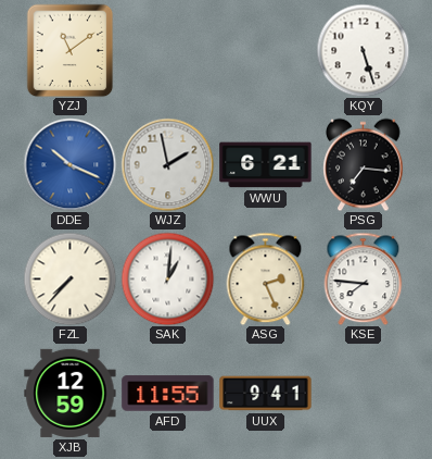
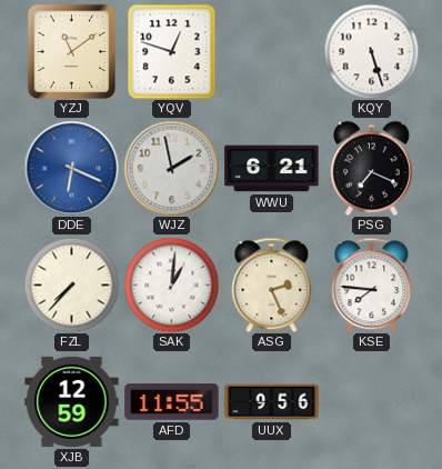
YQV: none -> 12:48
DDE: 10:19 -> 6:19
PSG: 7:16 -> 7:19
UUX: 9:41 -> 9:56
